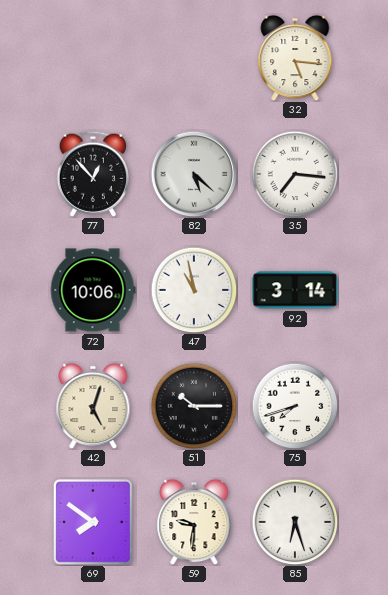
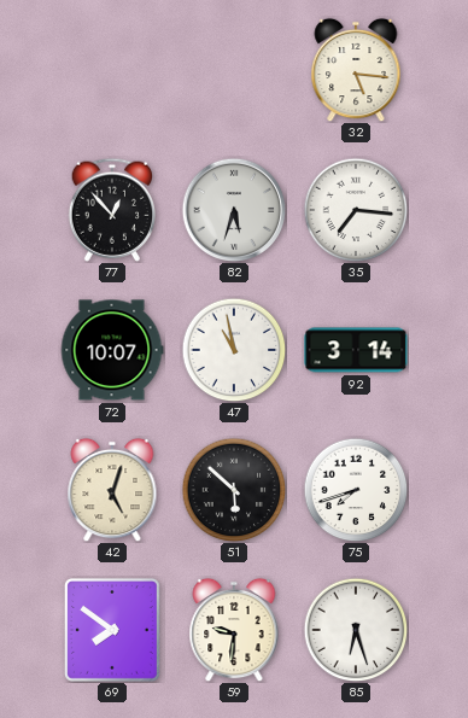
82: 5:22 -> 5:33
72: 10:06 -> 10:07
51: 10:15 -> 5:52
